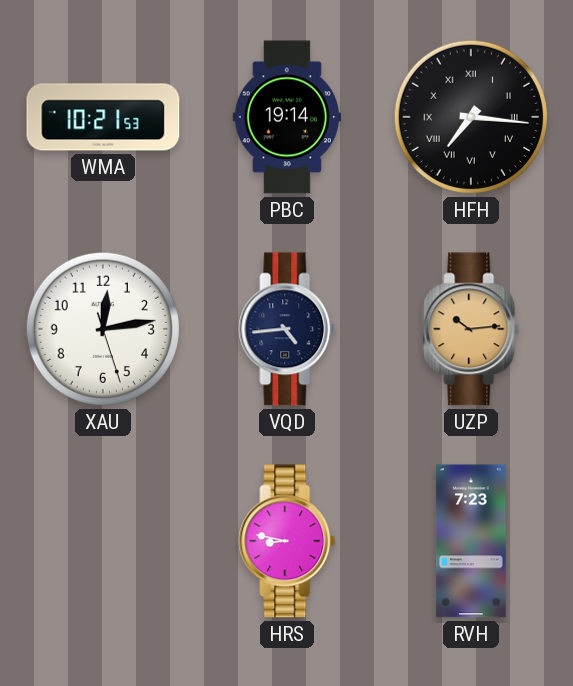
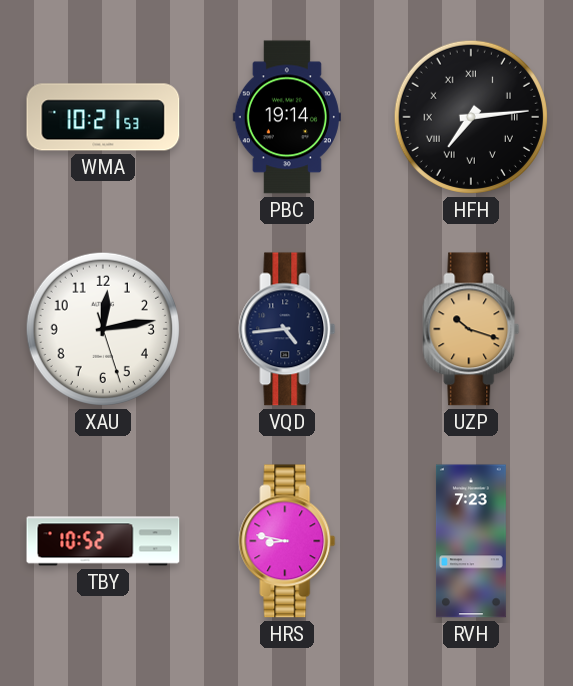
HFH: 7:16 -> 7:14
UZP: 10:14 -> 10:18
TBY: none -> 10:52
